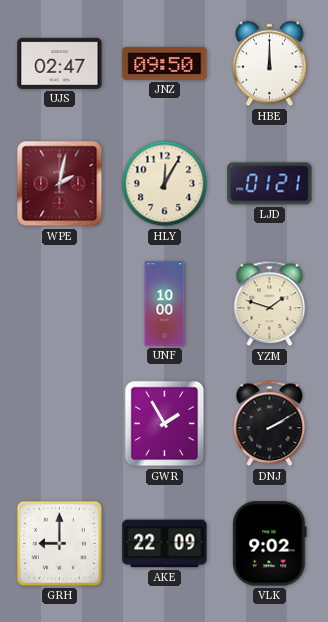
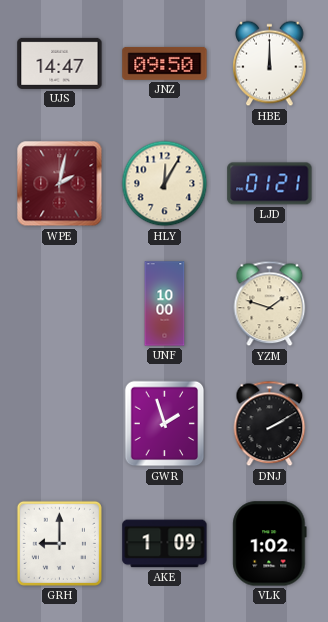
UJS: 02:47 -> 14:47
GWR: 1:55 -> 1:57
AKE: 22:09 -> 1:09
VLK: 9:02 -> 1:02
